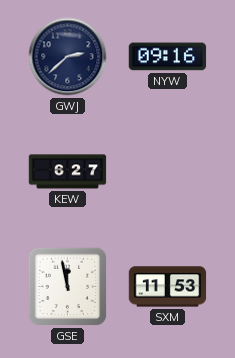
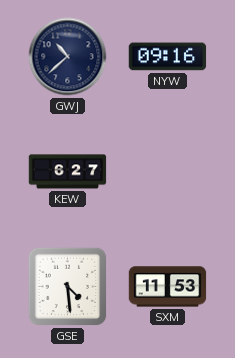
GWJ: 2:38 -> 10:38
GSE: 11:58 -> 4:29
